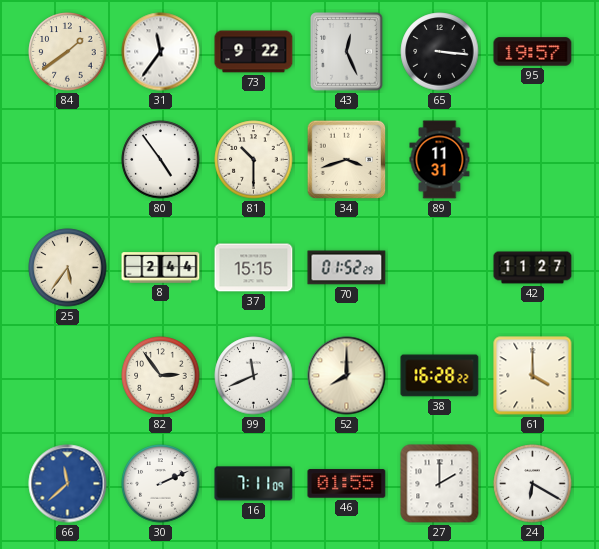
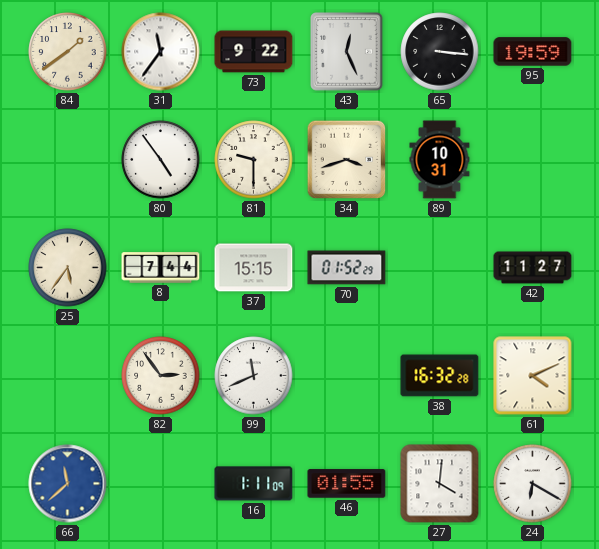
95: 19:57 -> 19:59
81: 10:30 -> 9:30
89: 11:31 -> 10:31
8: 2:44 -> 7:44
52: 8:00 -> none
38: 16:28 -> 16:32
61: 4:00 -> 4:11
30: 2:11 -> none
16: 7:11 -> 1:11
27: 2:00 -> 4:01
